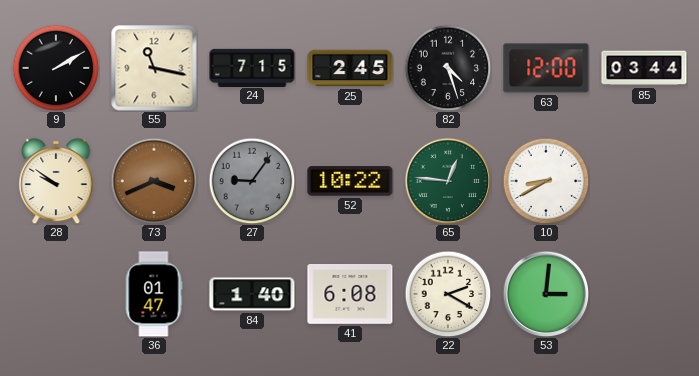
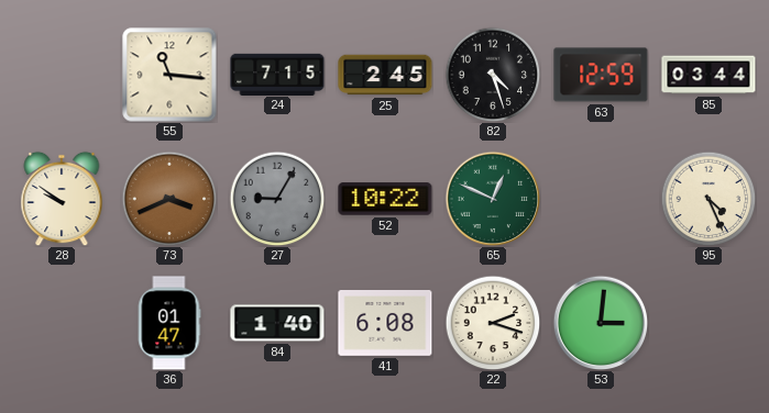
9: 2:10 -> none
55: 11:17 -> 11:16
63: 12:00 -> 12:59
27: 9:06 -> 9:05
65: 12:46 -> 12:49
10: 8:40 -> none
95: none -> 4:26
22: 2:20 -> 2:18
